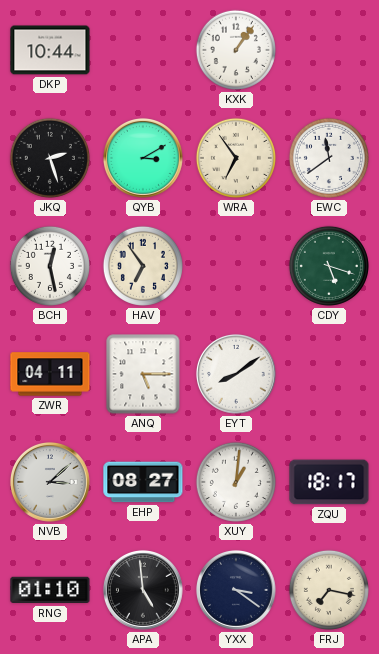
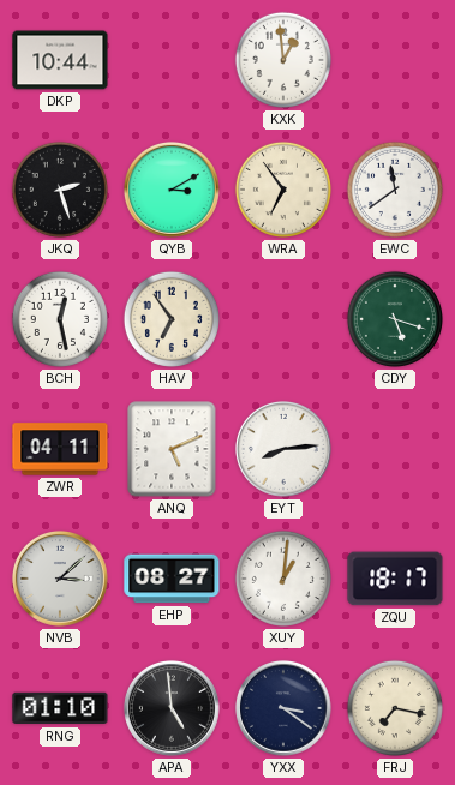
KXK: 1:06 -> 12:59
ANQ: 5:15 -> 5:11
EYT: 8:09 -> 8:14
